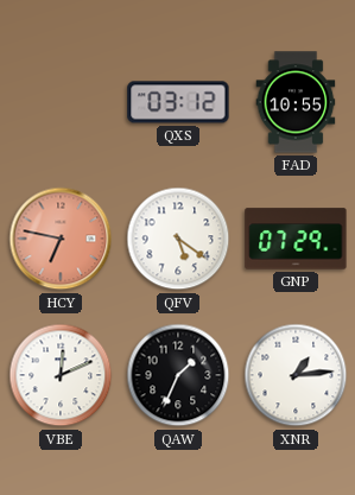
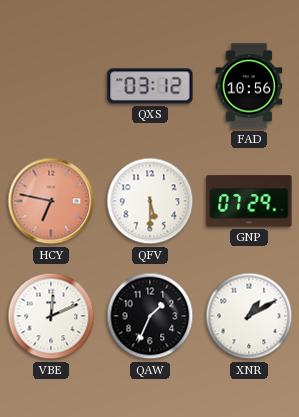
FAD: 10:55 -> 10:56
QFV: 5:21 -> 5:30
XNR: 1:14 -> 1:10
